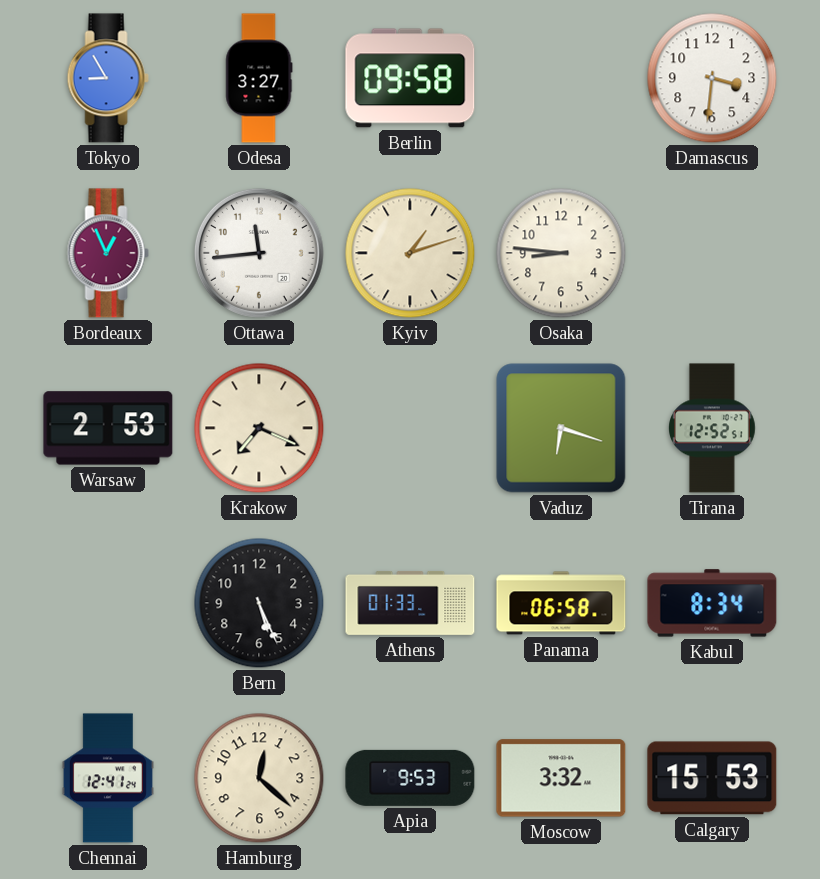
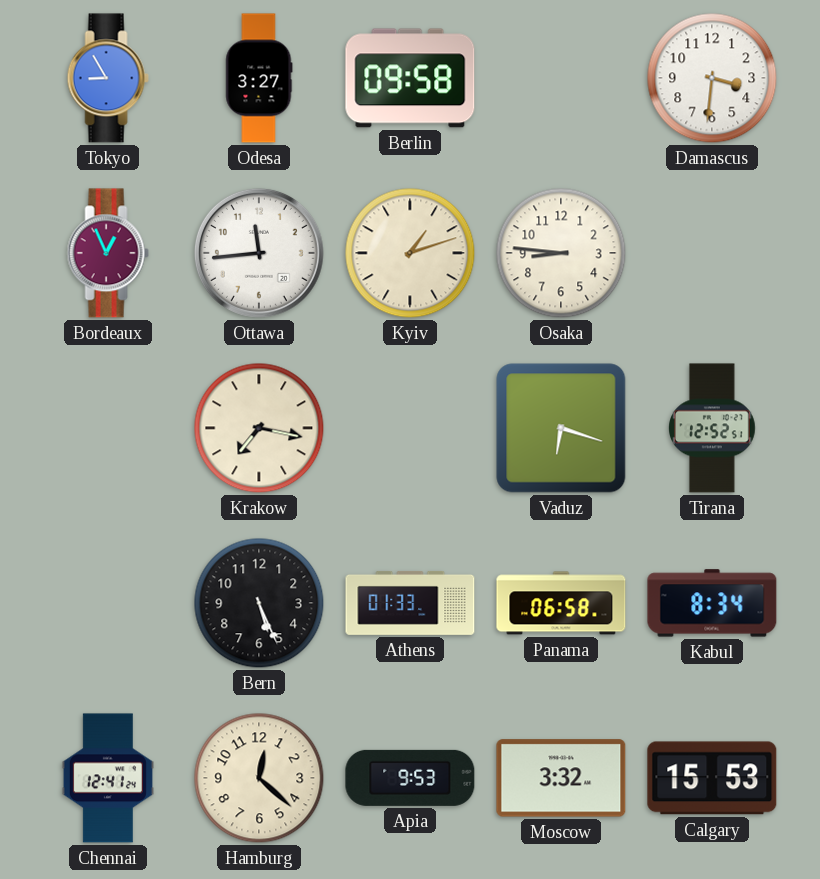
Warsaw: 2:53 -> none
Krakow: 7:19 -> 7:17
